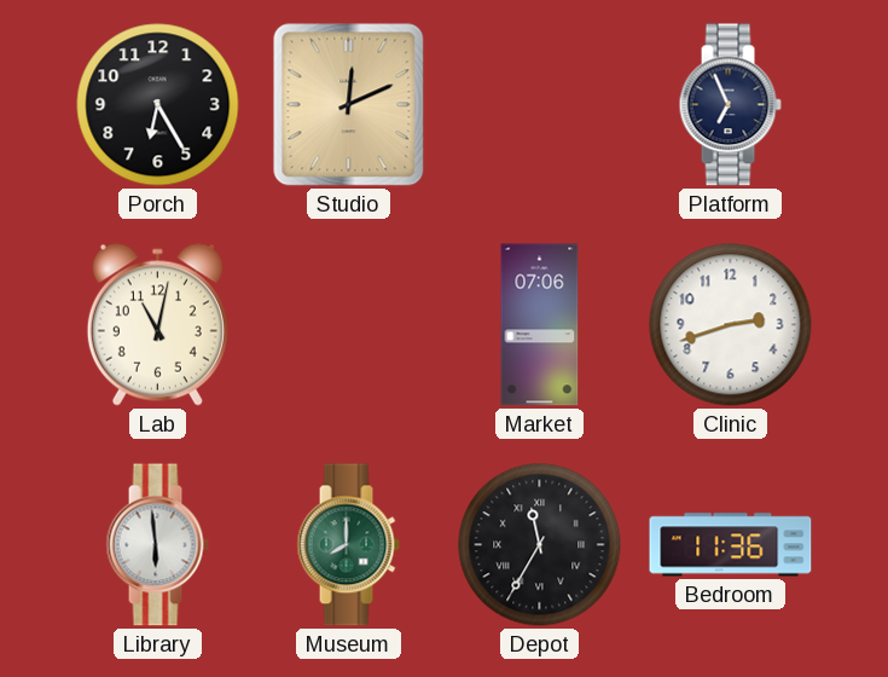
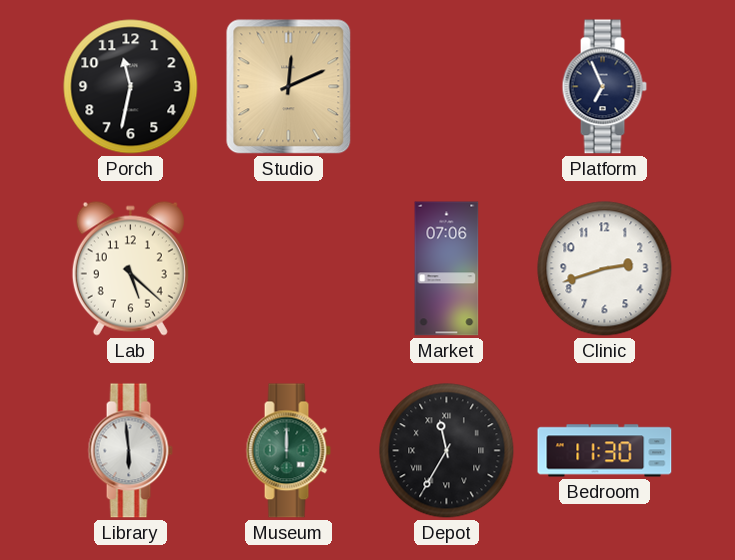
Porch: 6:25 -> 11:32
Lab: 11:02 -> 5:22
Museum: 8:00 -> 12:00
Bedroom: 11:36 -> 11:30
